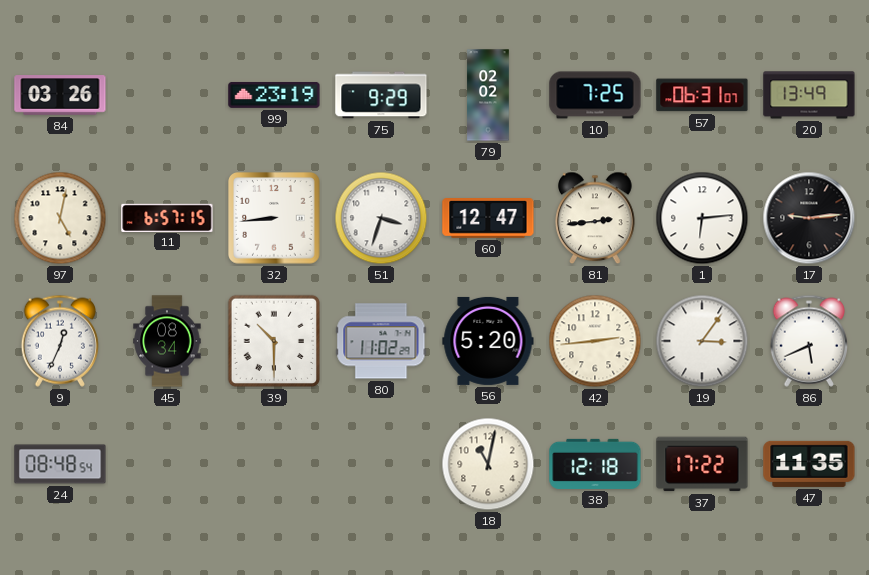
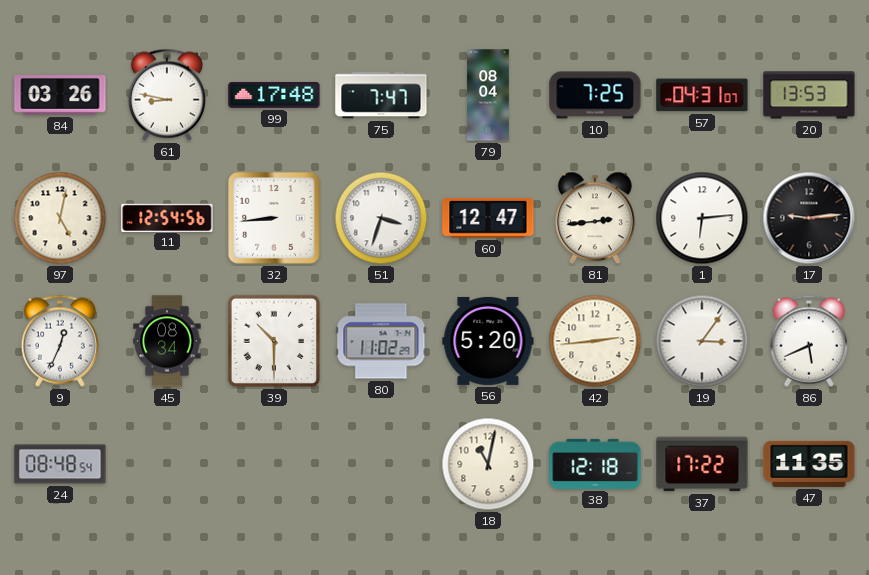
61: none -> 8:47
99: 23:19 -> 17:48
75: 9:29 -> 7:47
79: 02:02 -> 08:04
57: 06:31 -> 04:31
20: 13:49 -> 13:53
11: 6:57 -> 12:54
